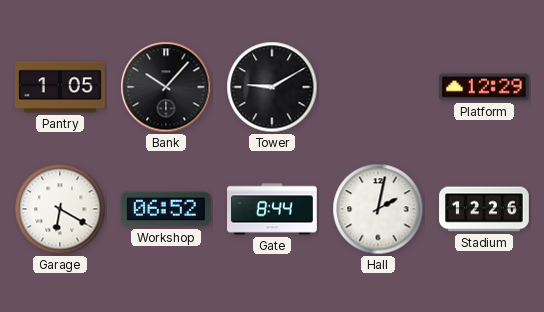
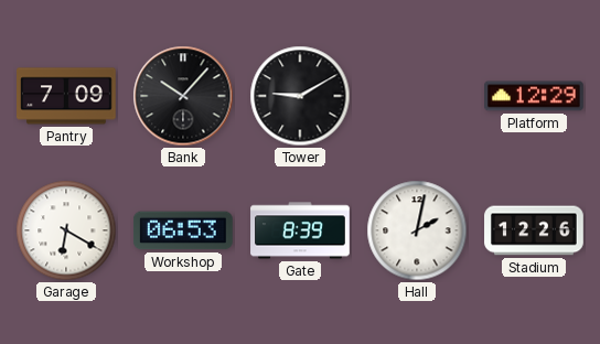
Pantry: 1:05 -> 7:09
Workshop: 06:52 -> 06:53
Gate: 8:44 -> 8:39
